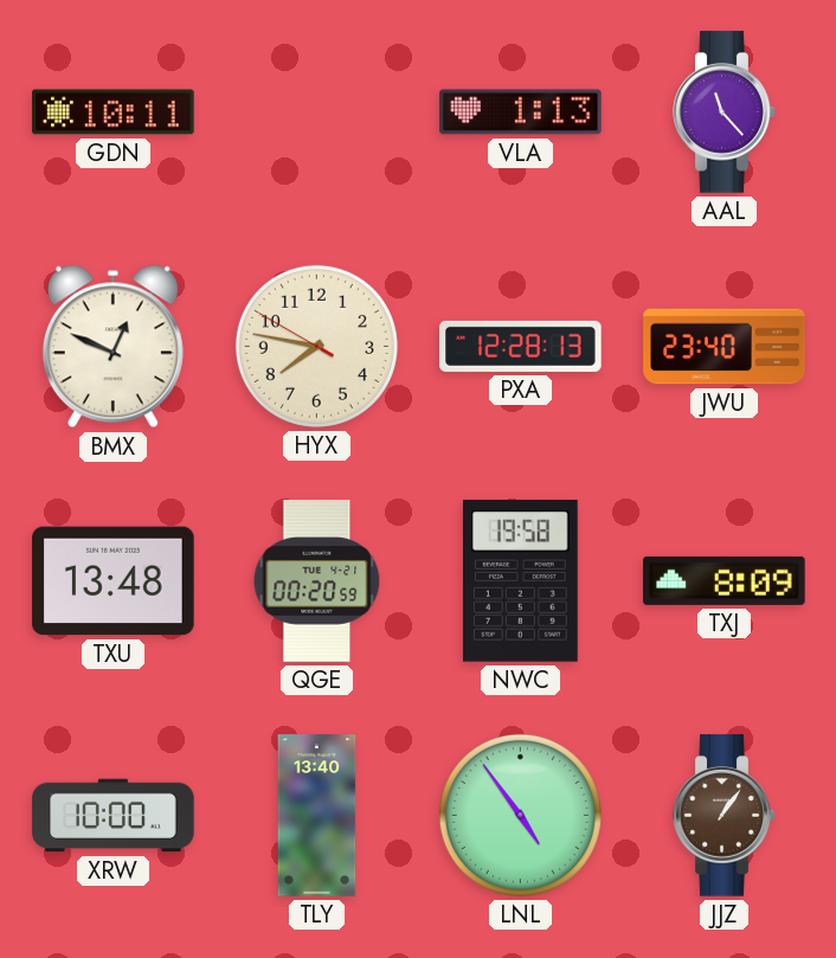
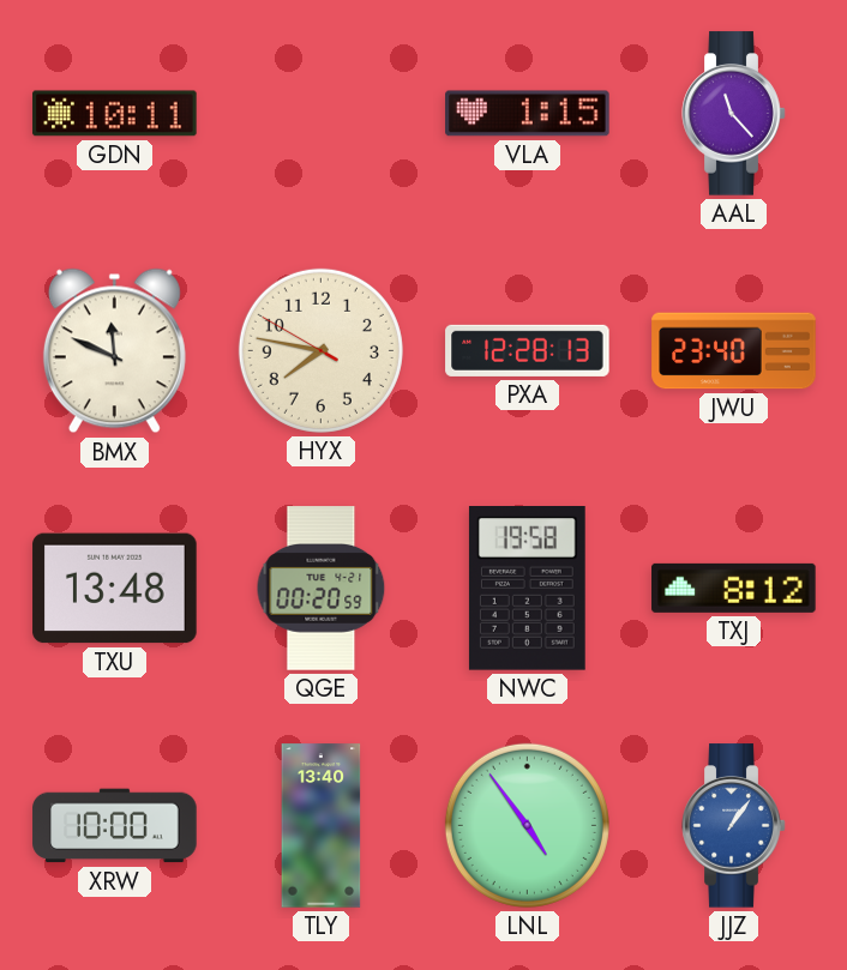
VLA: 1:13 -> 1:15
BMX: 12:49 -> 11:49
TXJ: 8:09 -> 8:12
JJZ dial: brown -> blue
